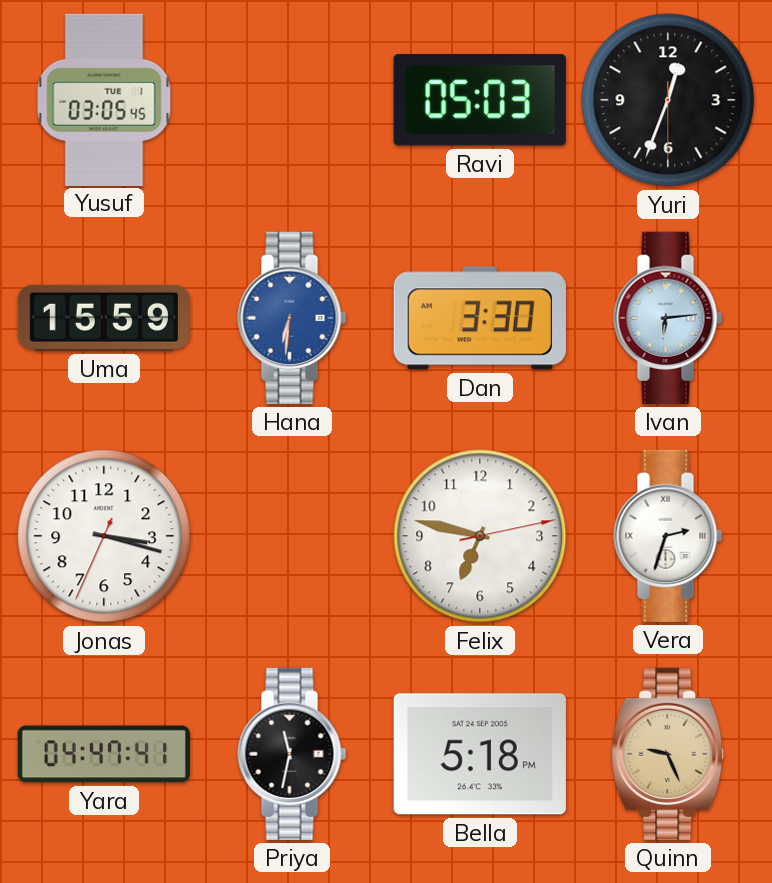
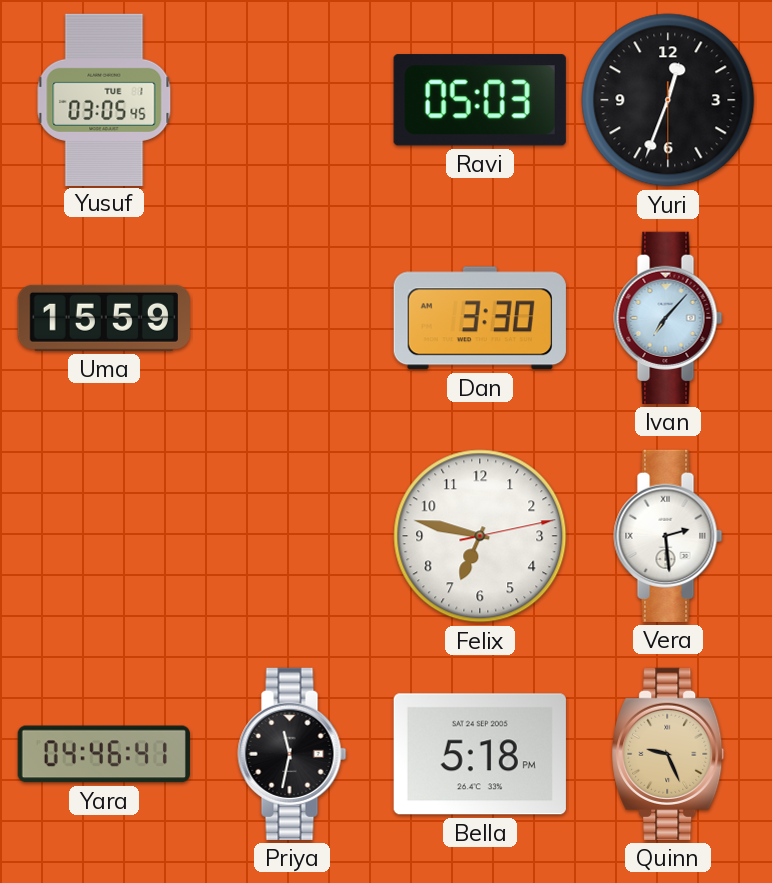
Hana: 6:31 -> none
Ivan: 6:14 -> 7:07
Jonas: 3:17 -> none
Vera: 2:33 -> 2:29
Yara: 04:47 -> 04:46
